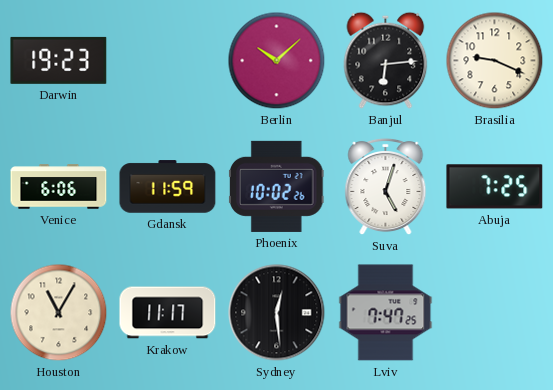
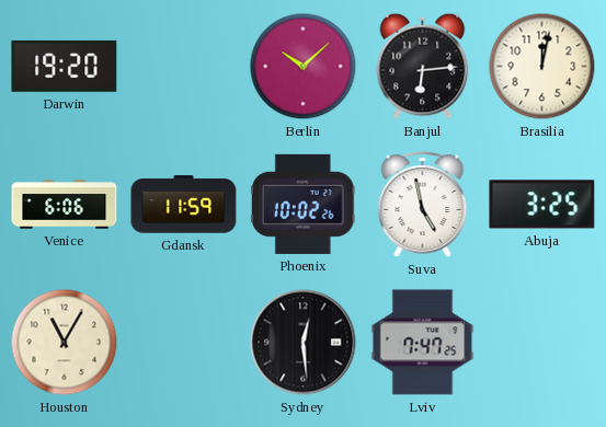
Darwin: 19:23 -> 19:20
Brasilia: 9:19 -> 12:02
Suva: 5:03 -> 4:58
Abuja: 7:25 -> 3:25
Krakow: 11:17 -> none
